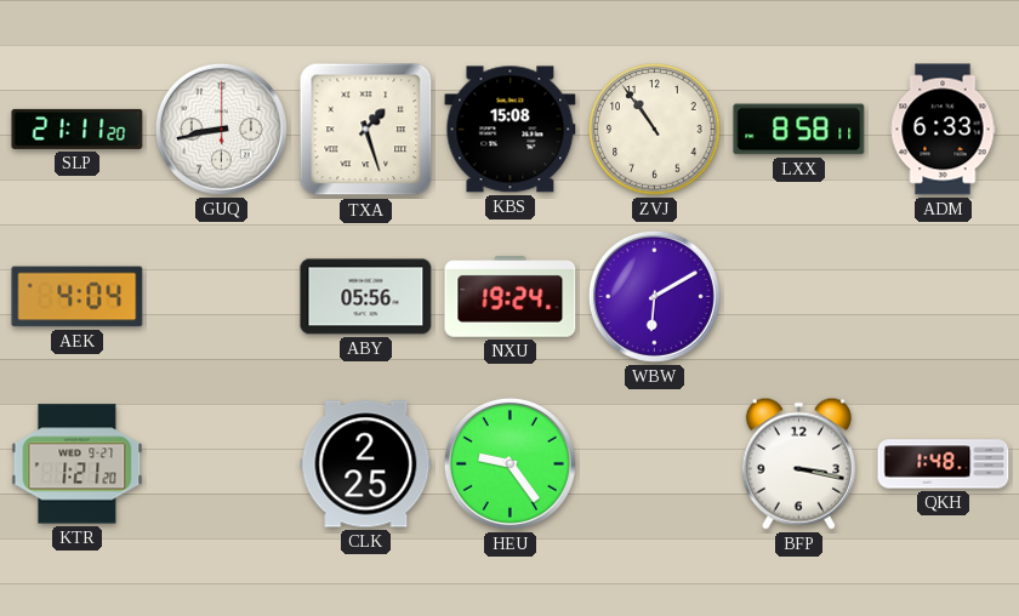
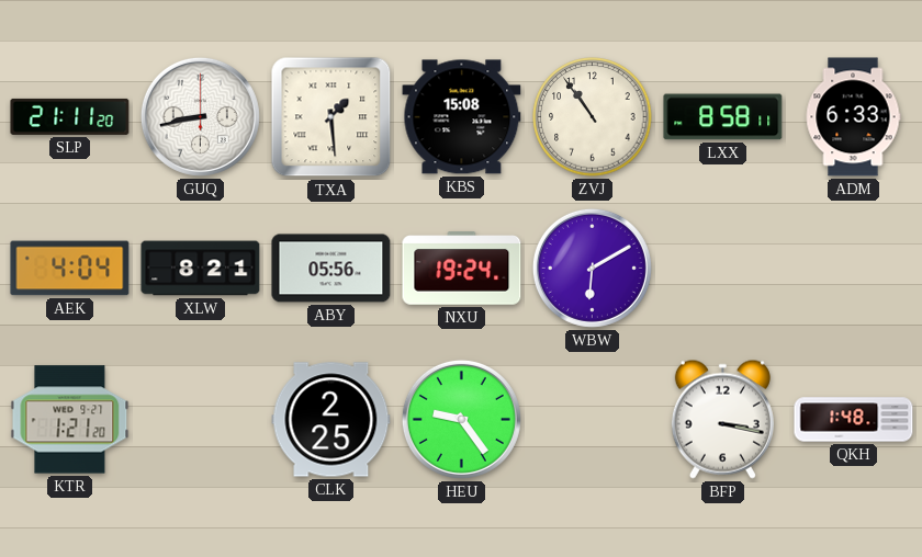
TXA: 1:27 -> 1:29
XLW: none -> 8:21
